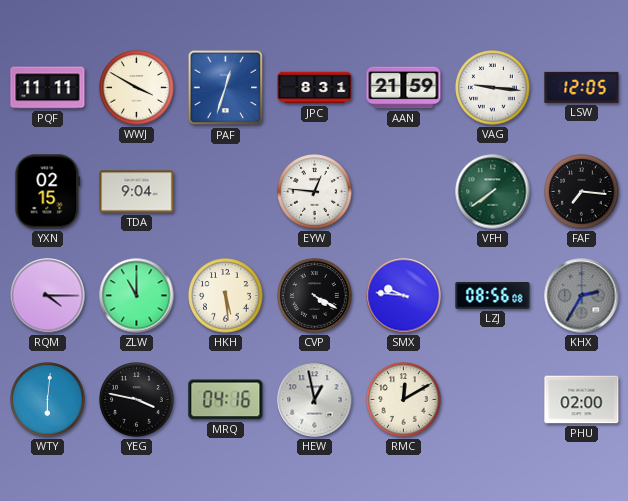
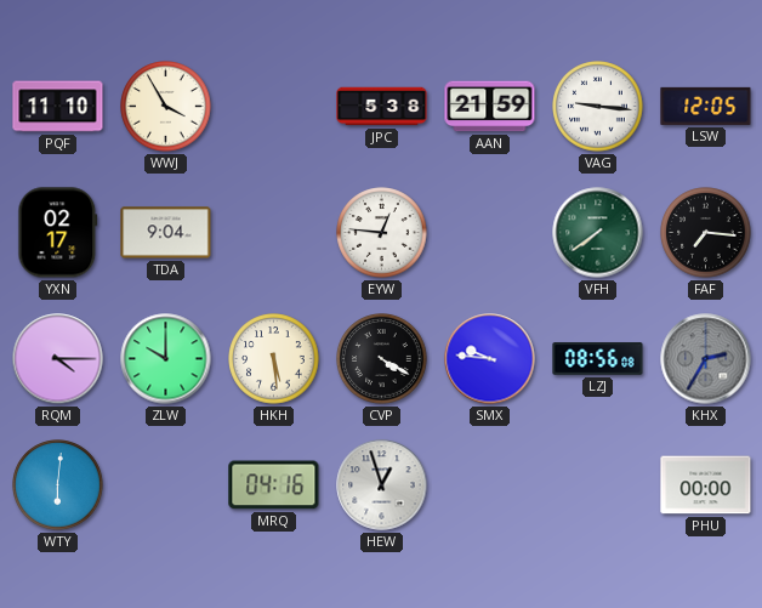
PQF: 11:11 -> 11:10
WWJ: 3:50 -> 3:55
PAF: 12:33 -> none
JPC: 8:31 -> 5:38
YXN: 02:15 -> 02:17
ZLW: 11:00 -> 10:00
YEG: 3:47 -> none
HEW: 12:58 -> 12:57
RMC: 12:10 -> none
PHU: 02:00 -> 00:00
